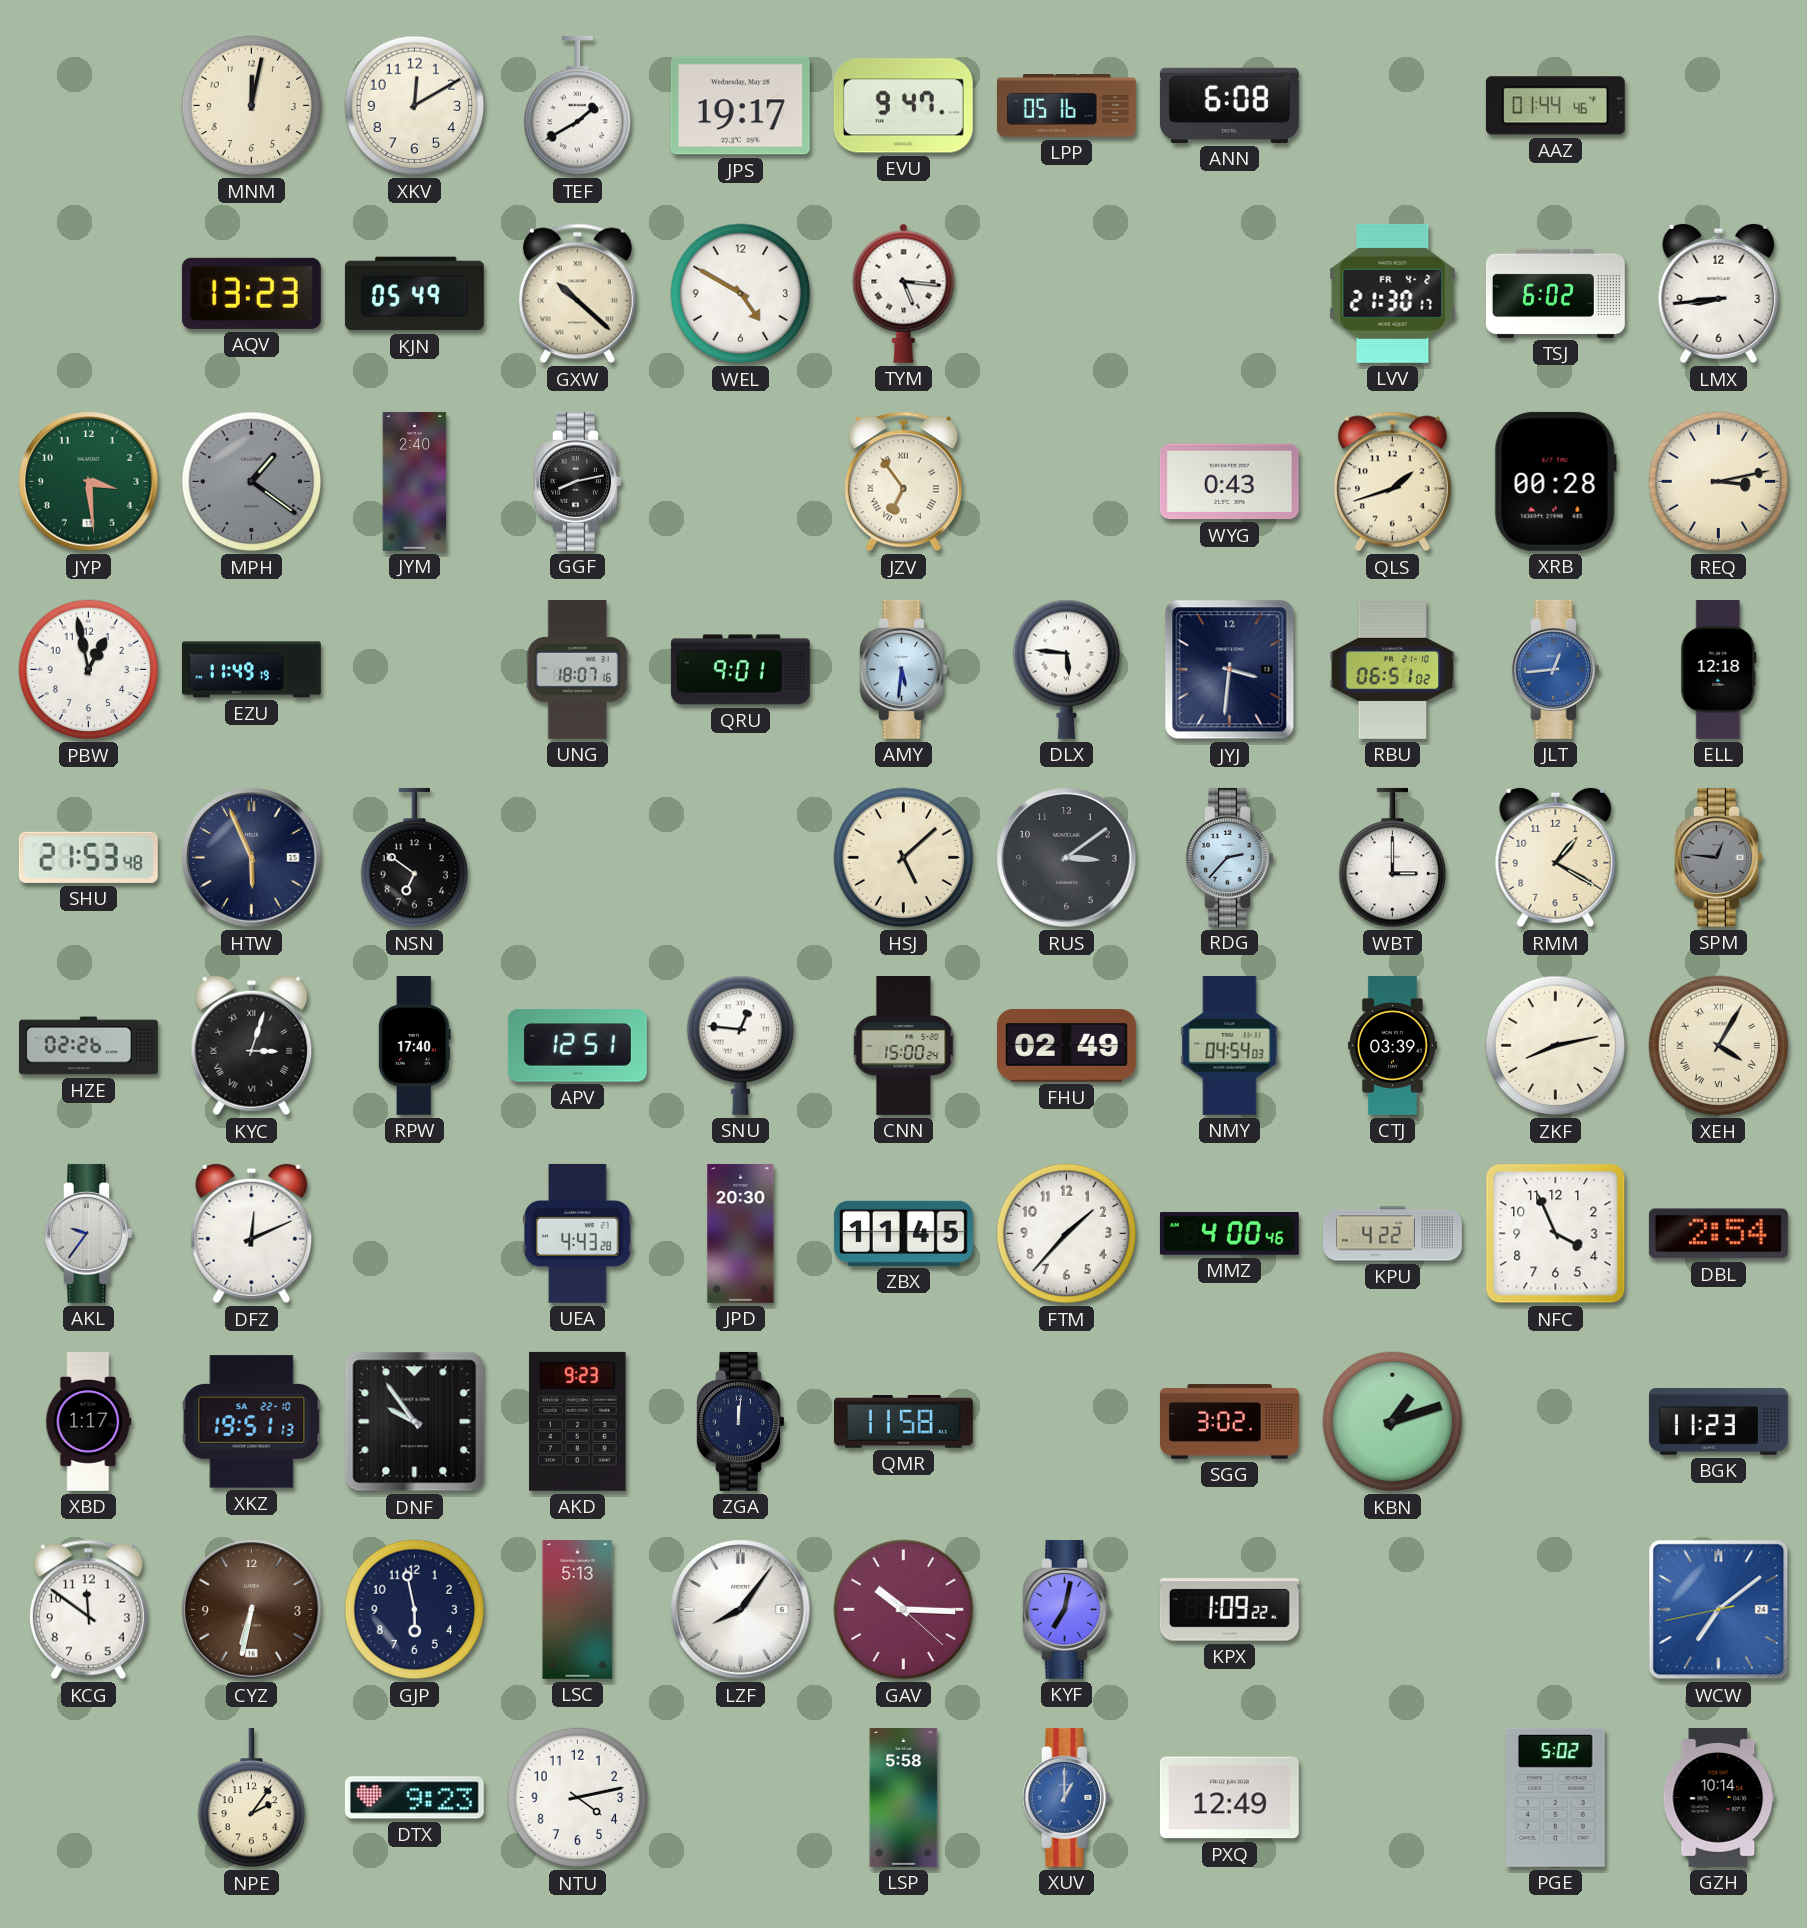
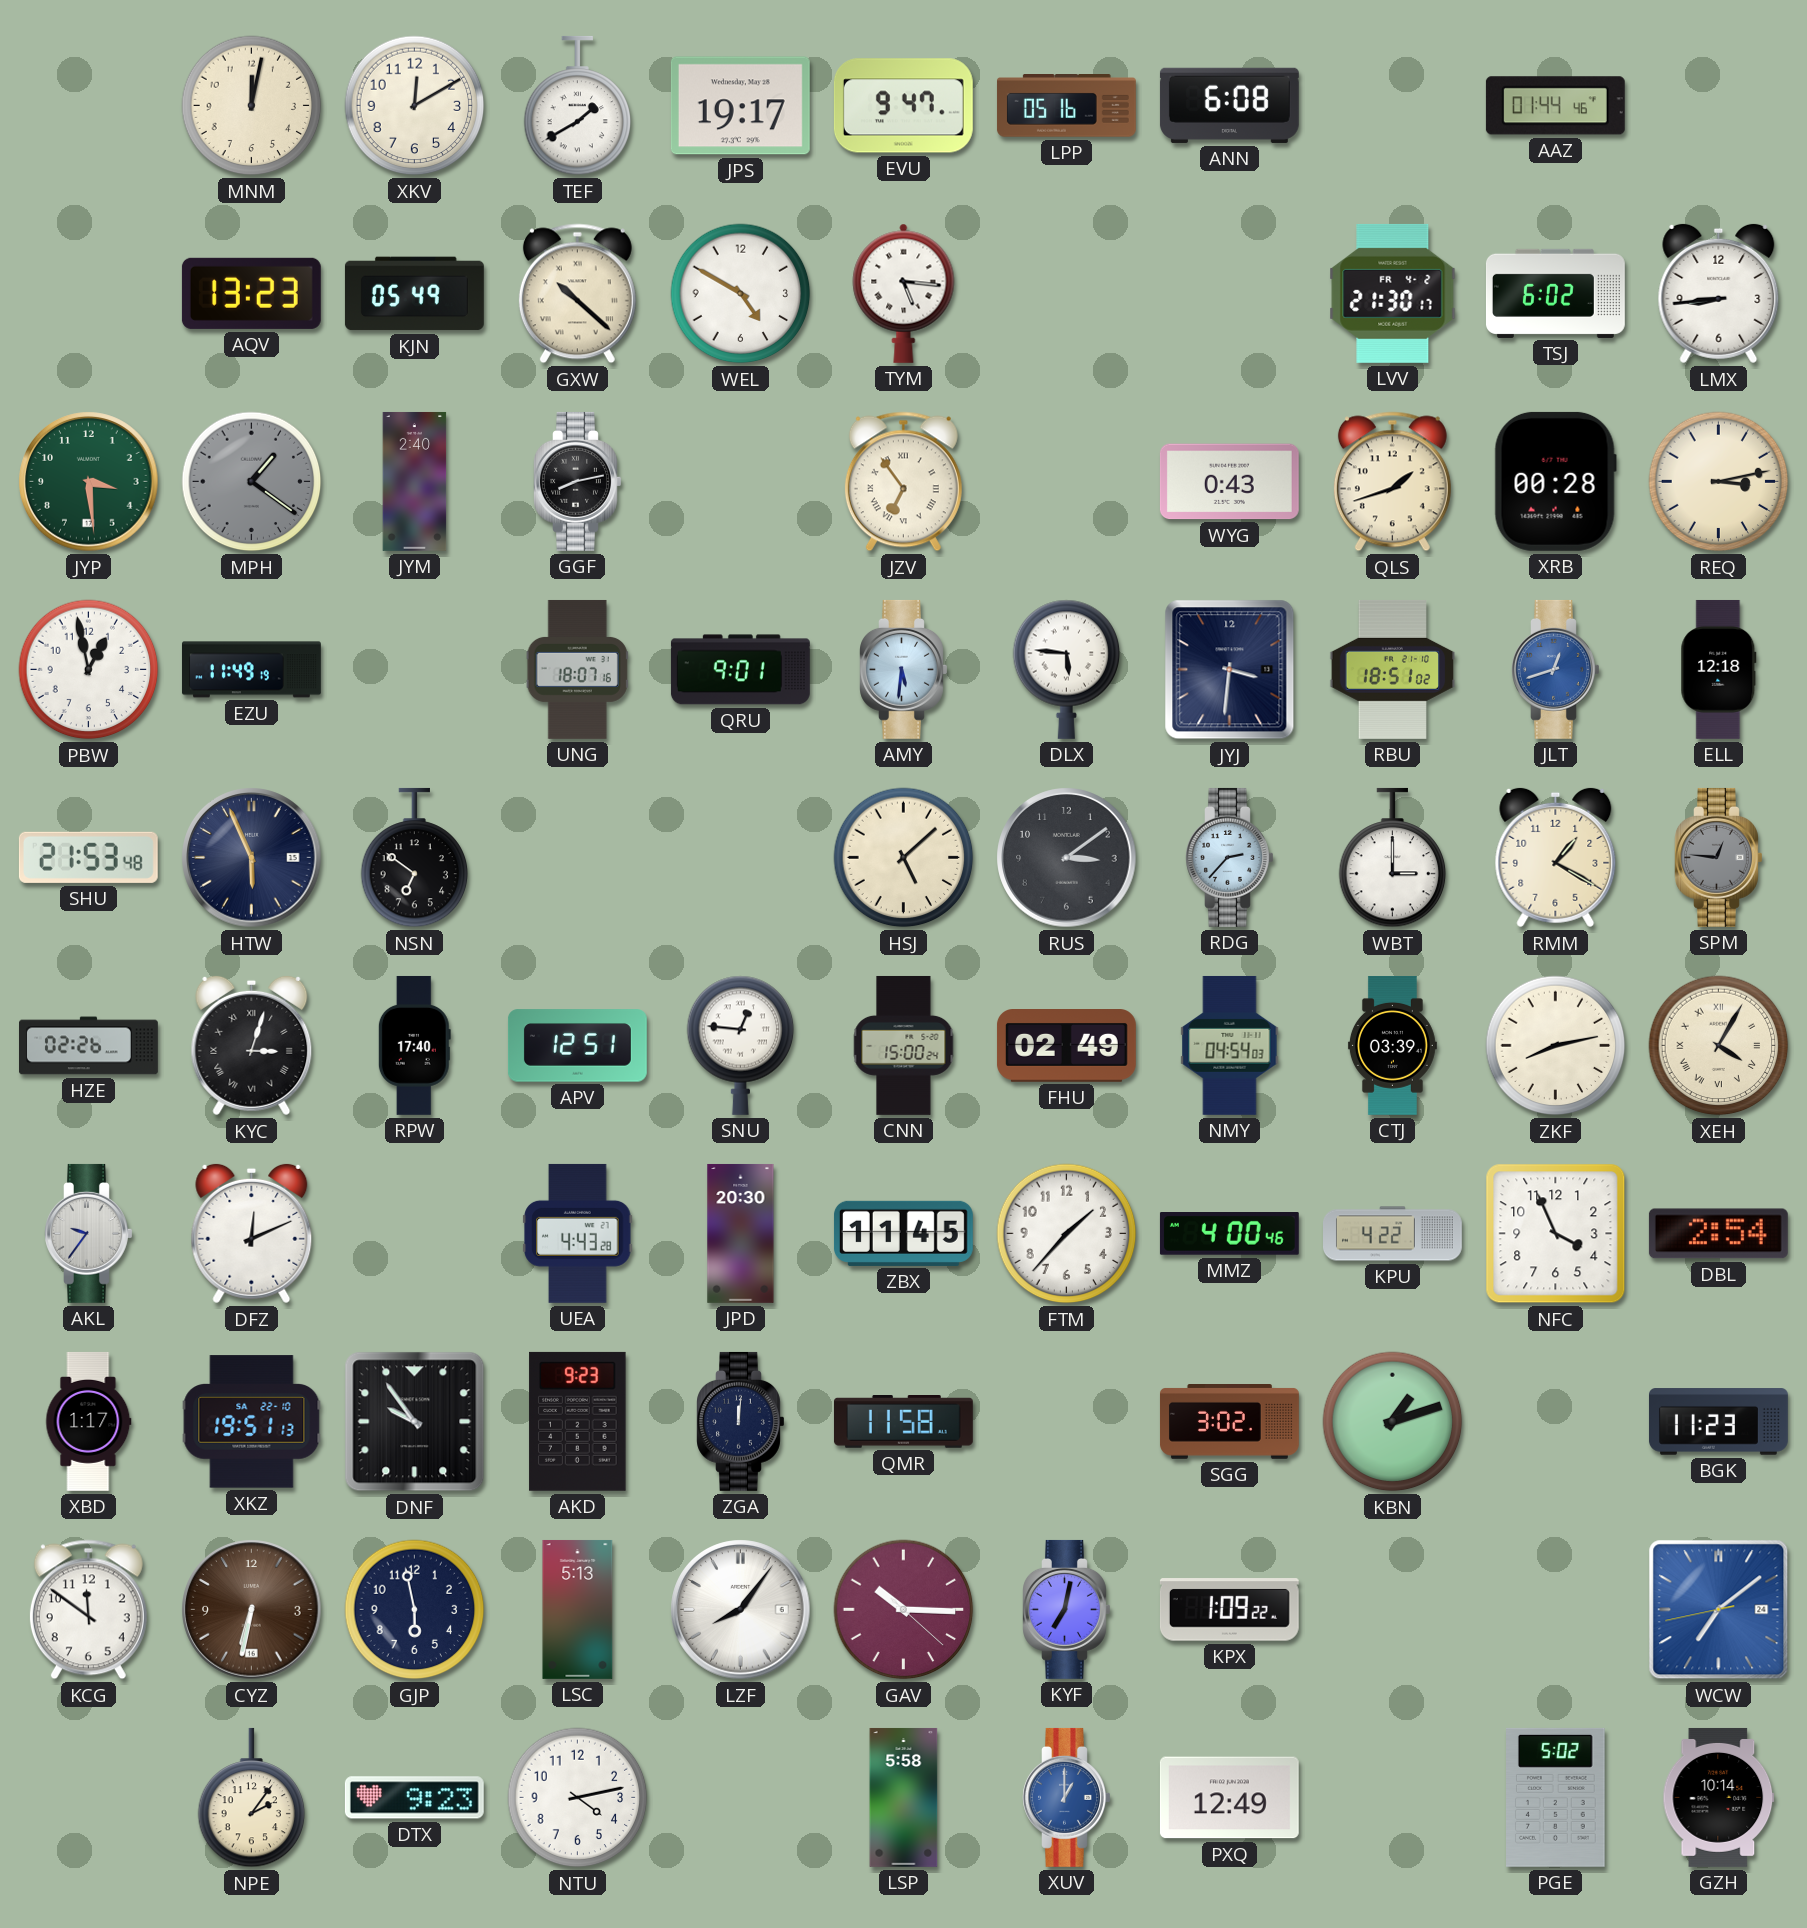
RBU: 06:51 -> 18:51
JLT: 12:44 -> 12:42
